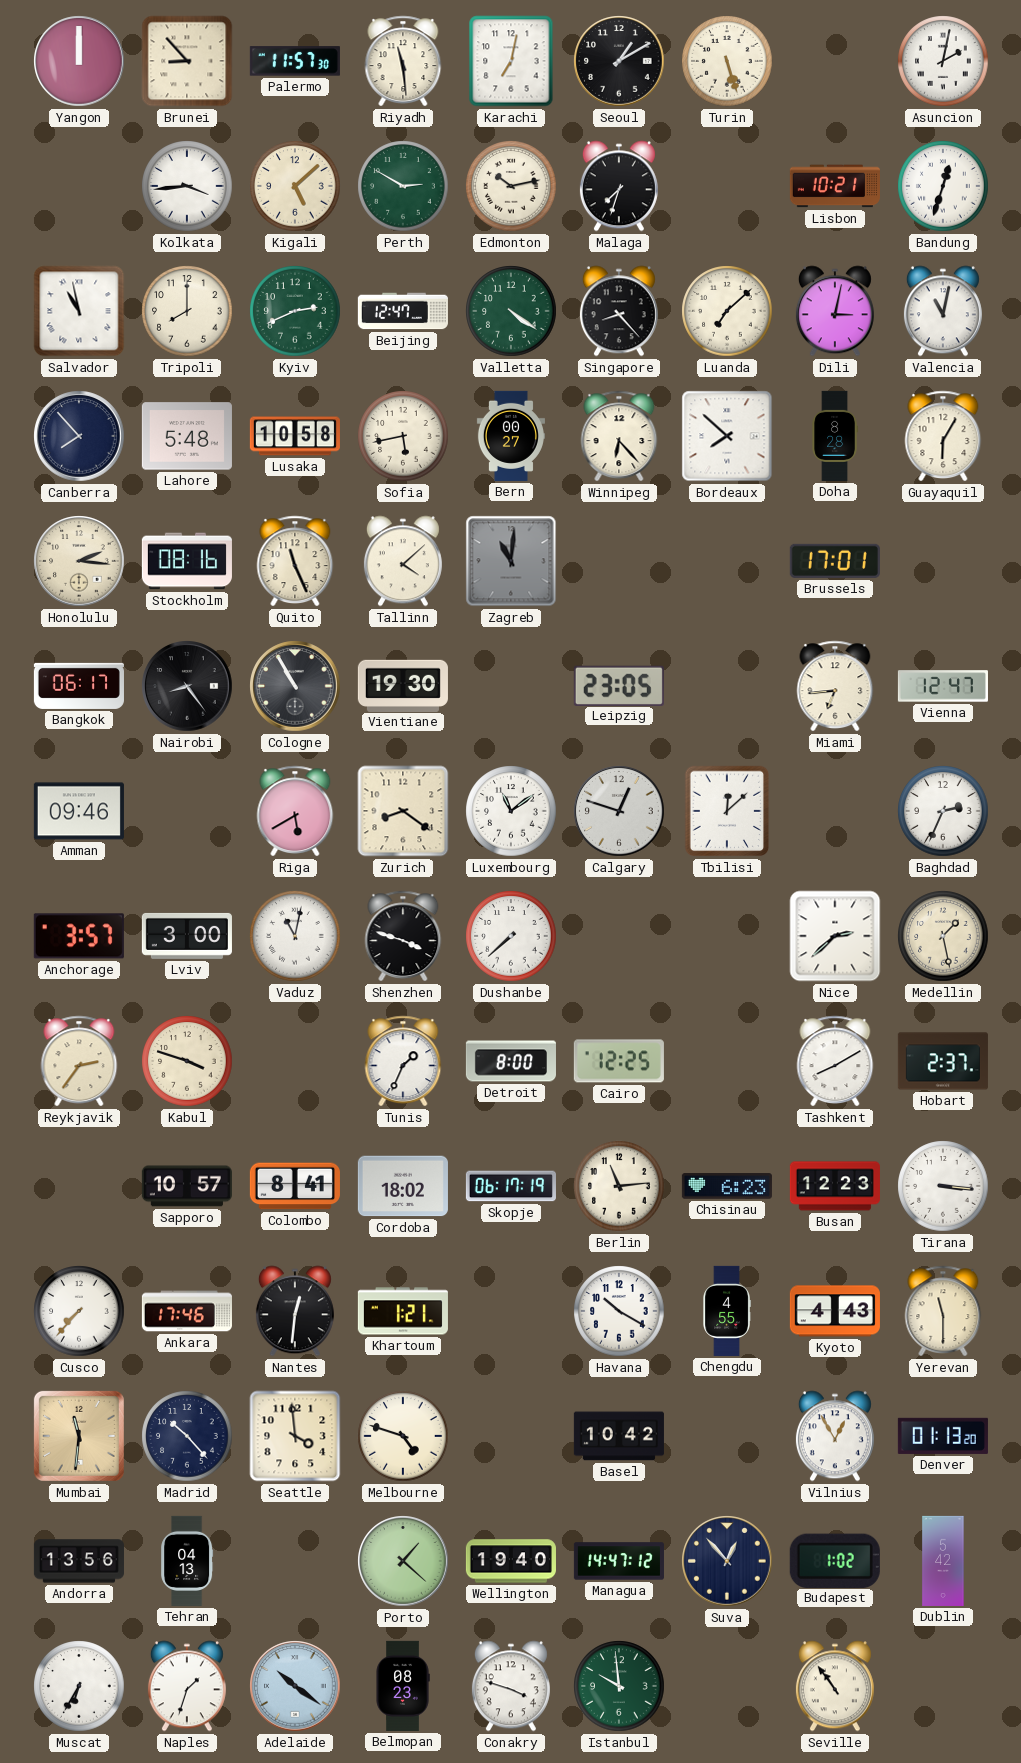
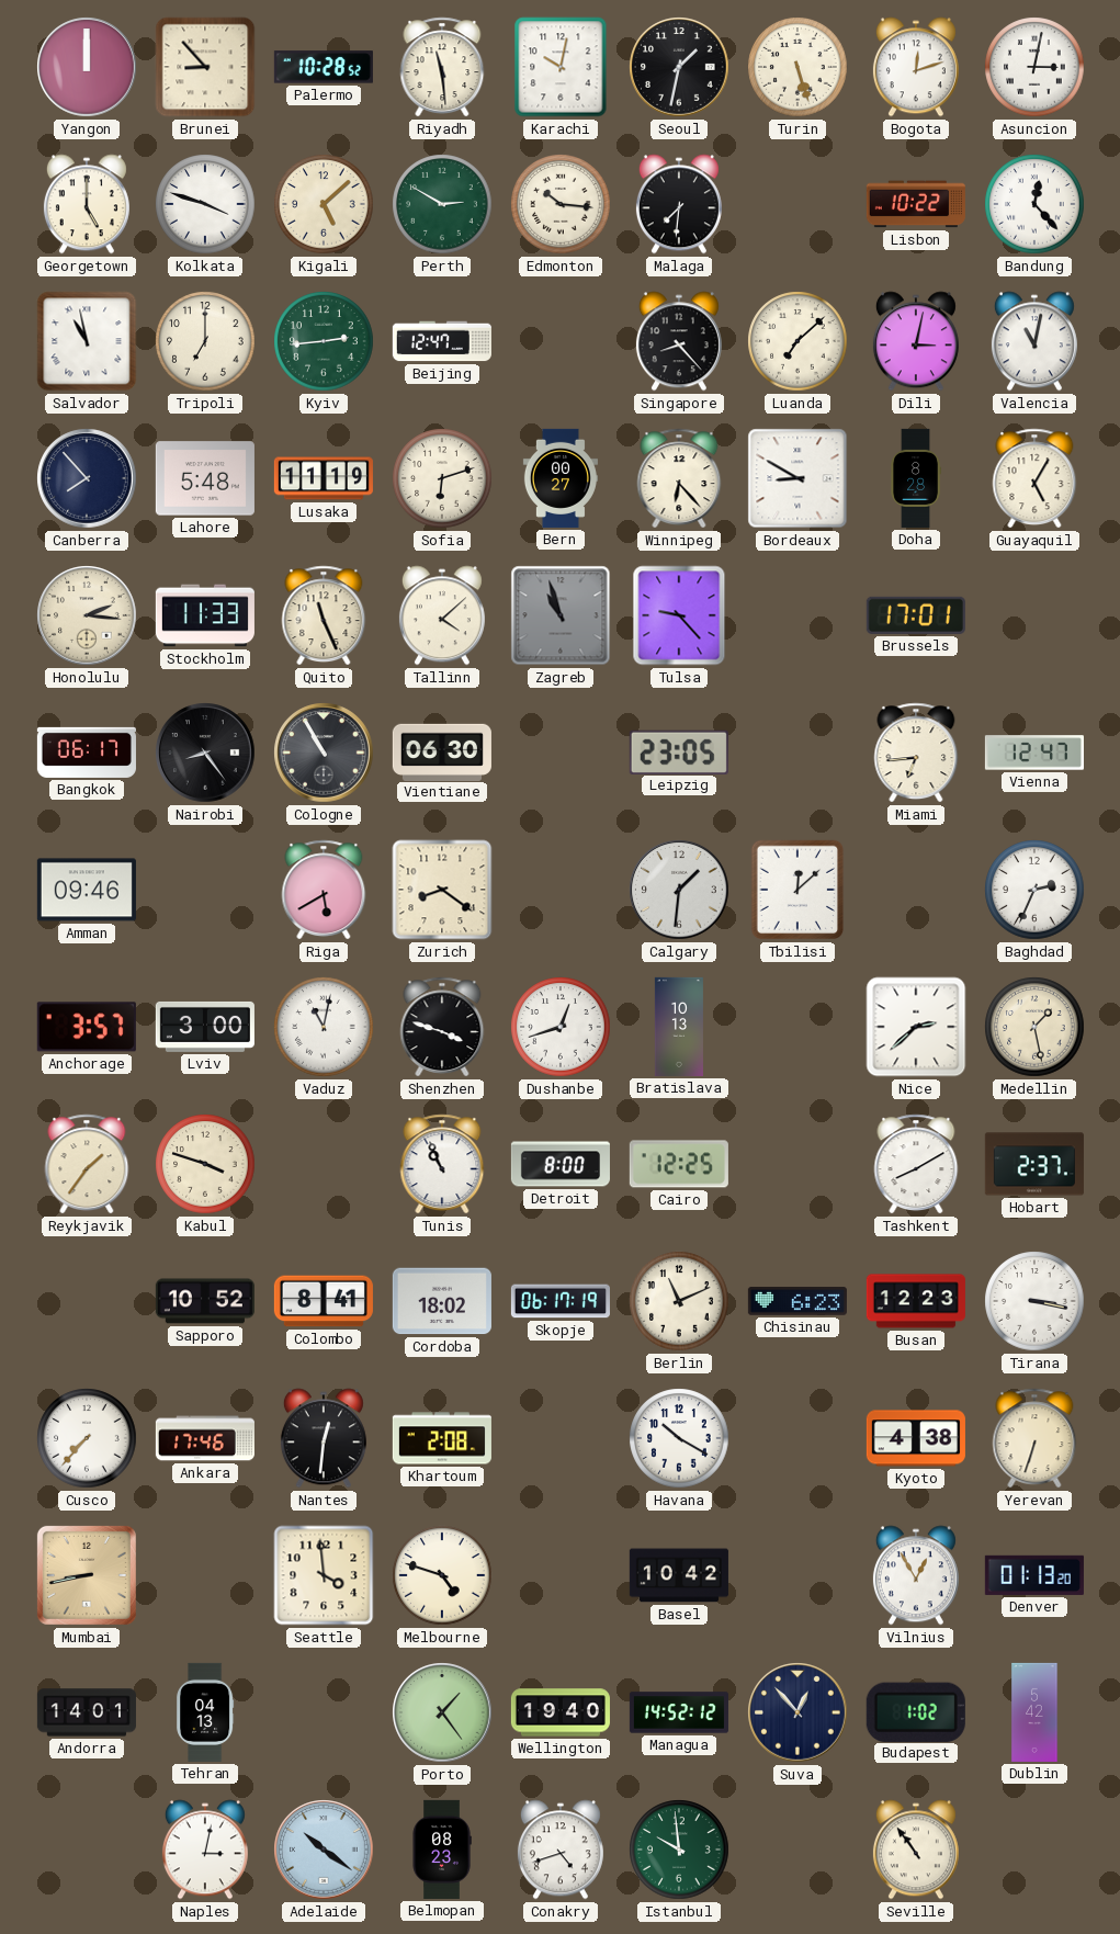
Palermo: 11:57 -> 10:28
Karachi: 7:02 -> 10:02
Seoul: 1:10 -> 1:32
Bogota: none -> 12:12
Asuncion: 2:02 -> 3:02
Georgetown: none -> 5:00
Kolkata: 3:44 -> 3:48
Edmonton: 10:13 -> 10:16
Malaga: 7:33 -> 7:31
Lisbon: 10:21 -> 10:22
Bandung: 12:33 -> 12:23
Tripoli: 8:00 -> 7:00
Kyiv: 2:41 -> 2:44
Valletta: 4:21 -> none
Lusaka: 10:58 -> 11:19
Sofia: 5:43 -> 6:12
Bordeaux: 7:52 -> 8:50
Guayaquil: 6:05 -> 5:05
Stockholm: 08:16 -> 11:33
Zagreb: 11:01 -> 10:57
Tulsa: none -> 9:23
Vientiane: 19:30 -> 06:30
Luxembourg: 11:09 -> none
Calgary: 12:48 -> 1:31
Dushanbe: 7:38 -> 12:42
Bratislava: none -> 10:13
Reykjavik: 2:36 -> 1:36
Tunis: 1:34 -> 10:56
Sapporo: 10:57 -> 10:52
Berlin: 11:14 -> 11:11
Tirana: 3:16 -> 3:17
Khartoum: 1:21 -> 2:08
Chengdu: 4:55 -> none
Kyoto: 4:43 -> 4:38
Yerevan: 11:30 -> 6:33
Mumbai: 11:31 -> 8:43
Madrid: 10:23 -> none
Andorra: 13:56 -> 14:01
Porto: 1:22 -> 1:24
Managua: 14:47 -> 14:52
Muscat: 6:35 -> none
Naples: 1:33 -> 3:02
Conakry: 3:48 -> 4:42
